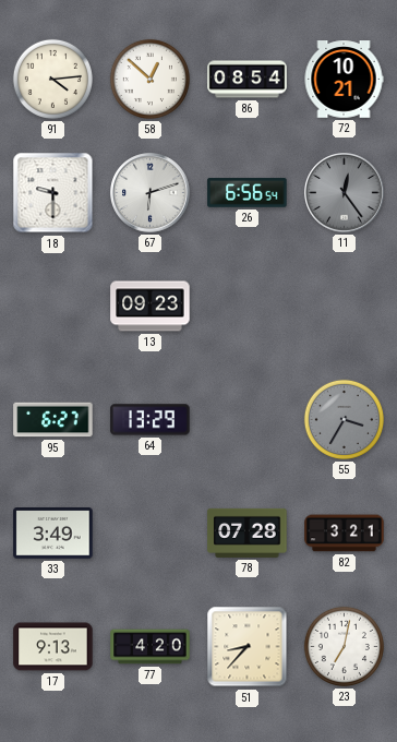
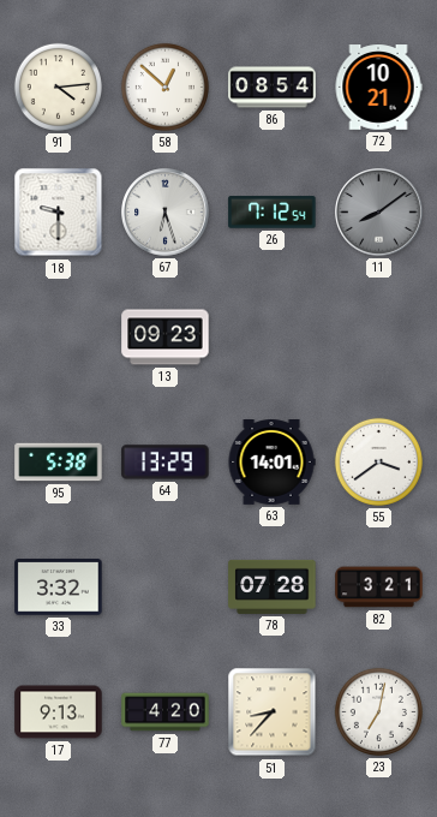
67: 6:12 -> 6:27
26: 6:56 -> 7:12
11: 12:24 -> 8:09
95: 6:27 -> 5:38
63: none -> 14:01
55: 3:35 -> 3:39
55 dial: grey -> white
33: 3:49 -> 3:32
